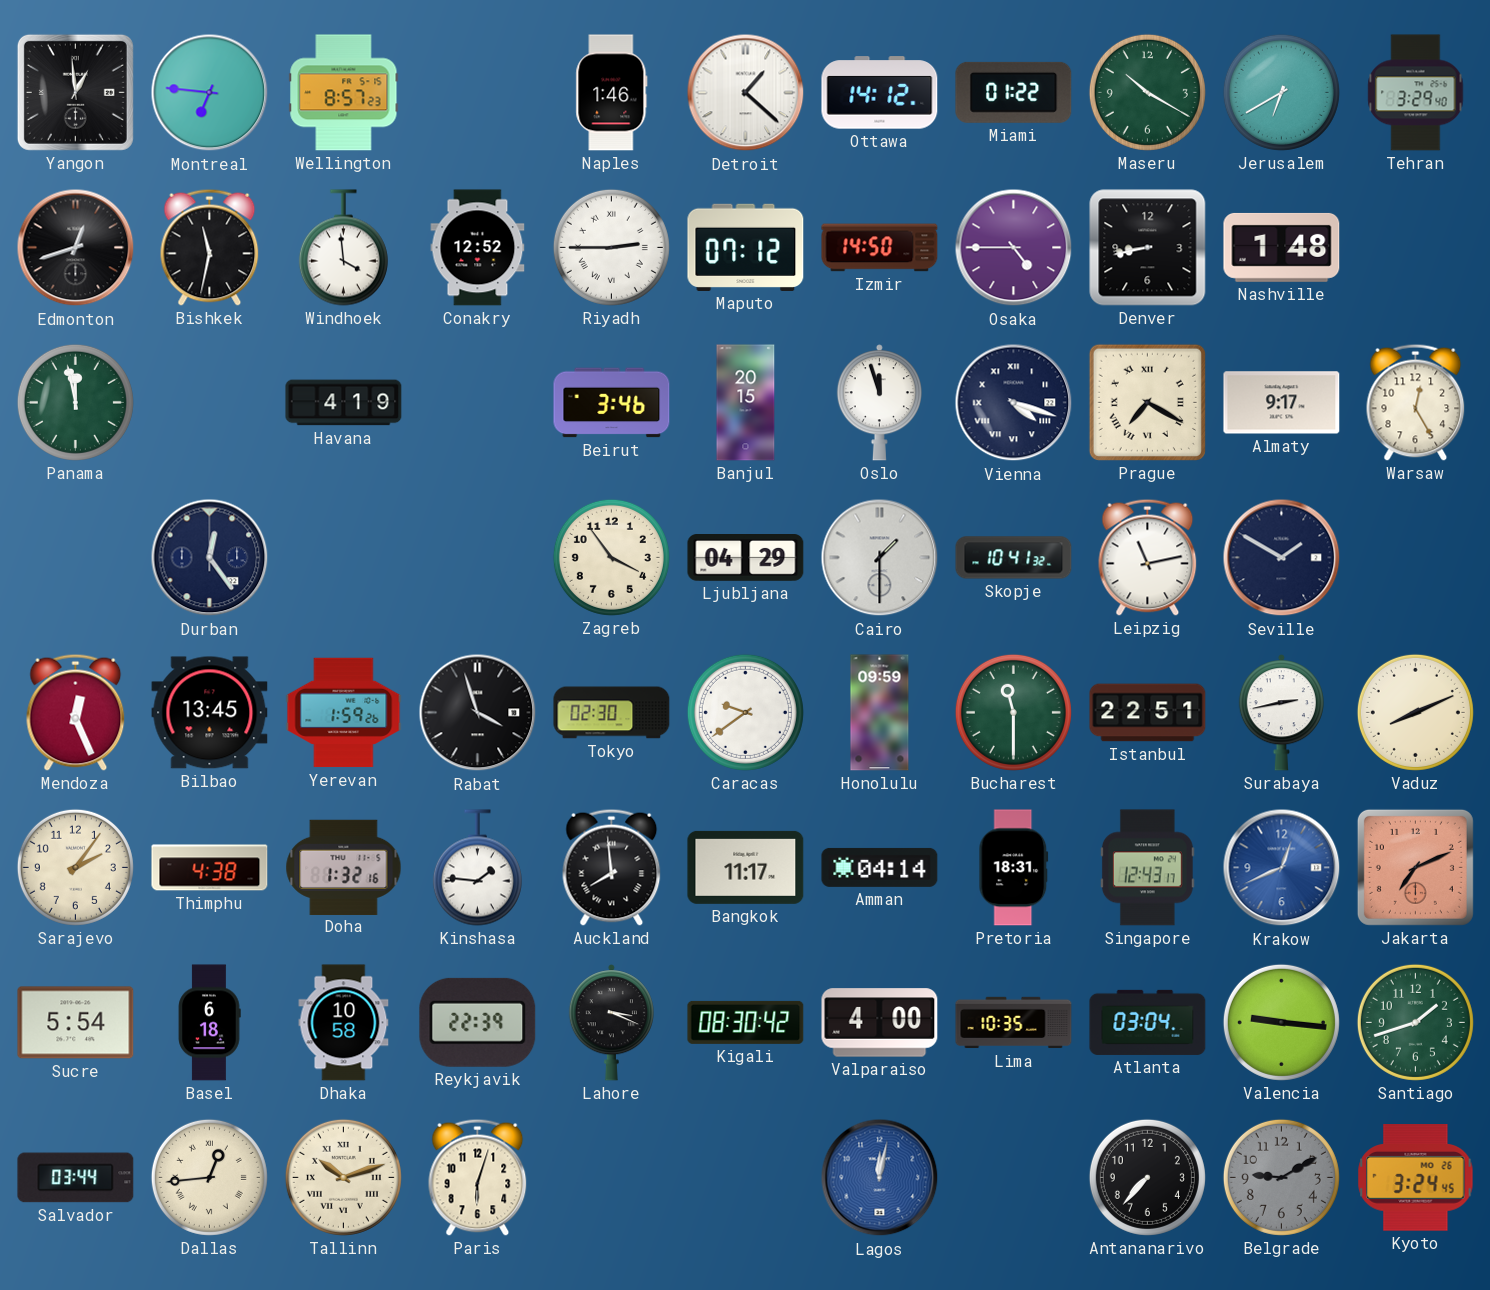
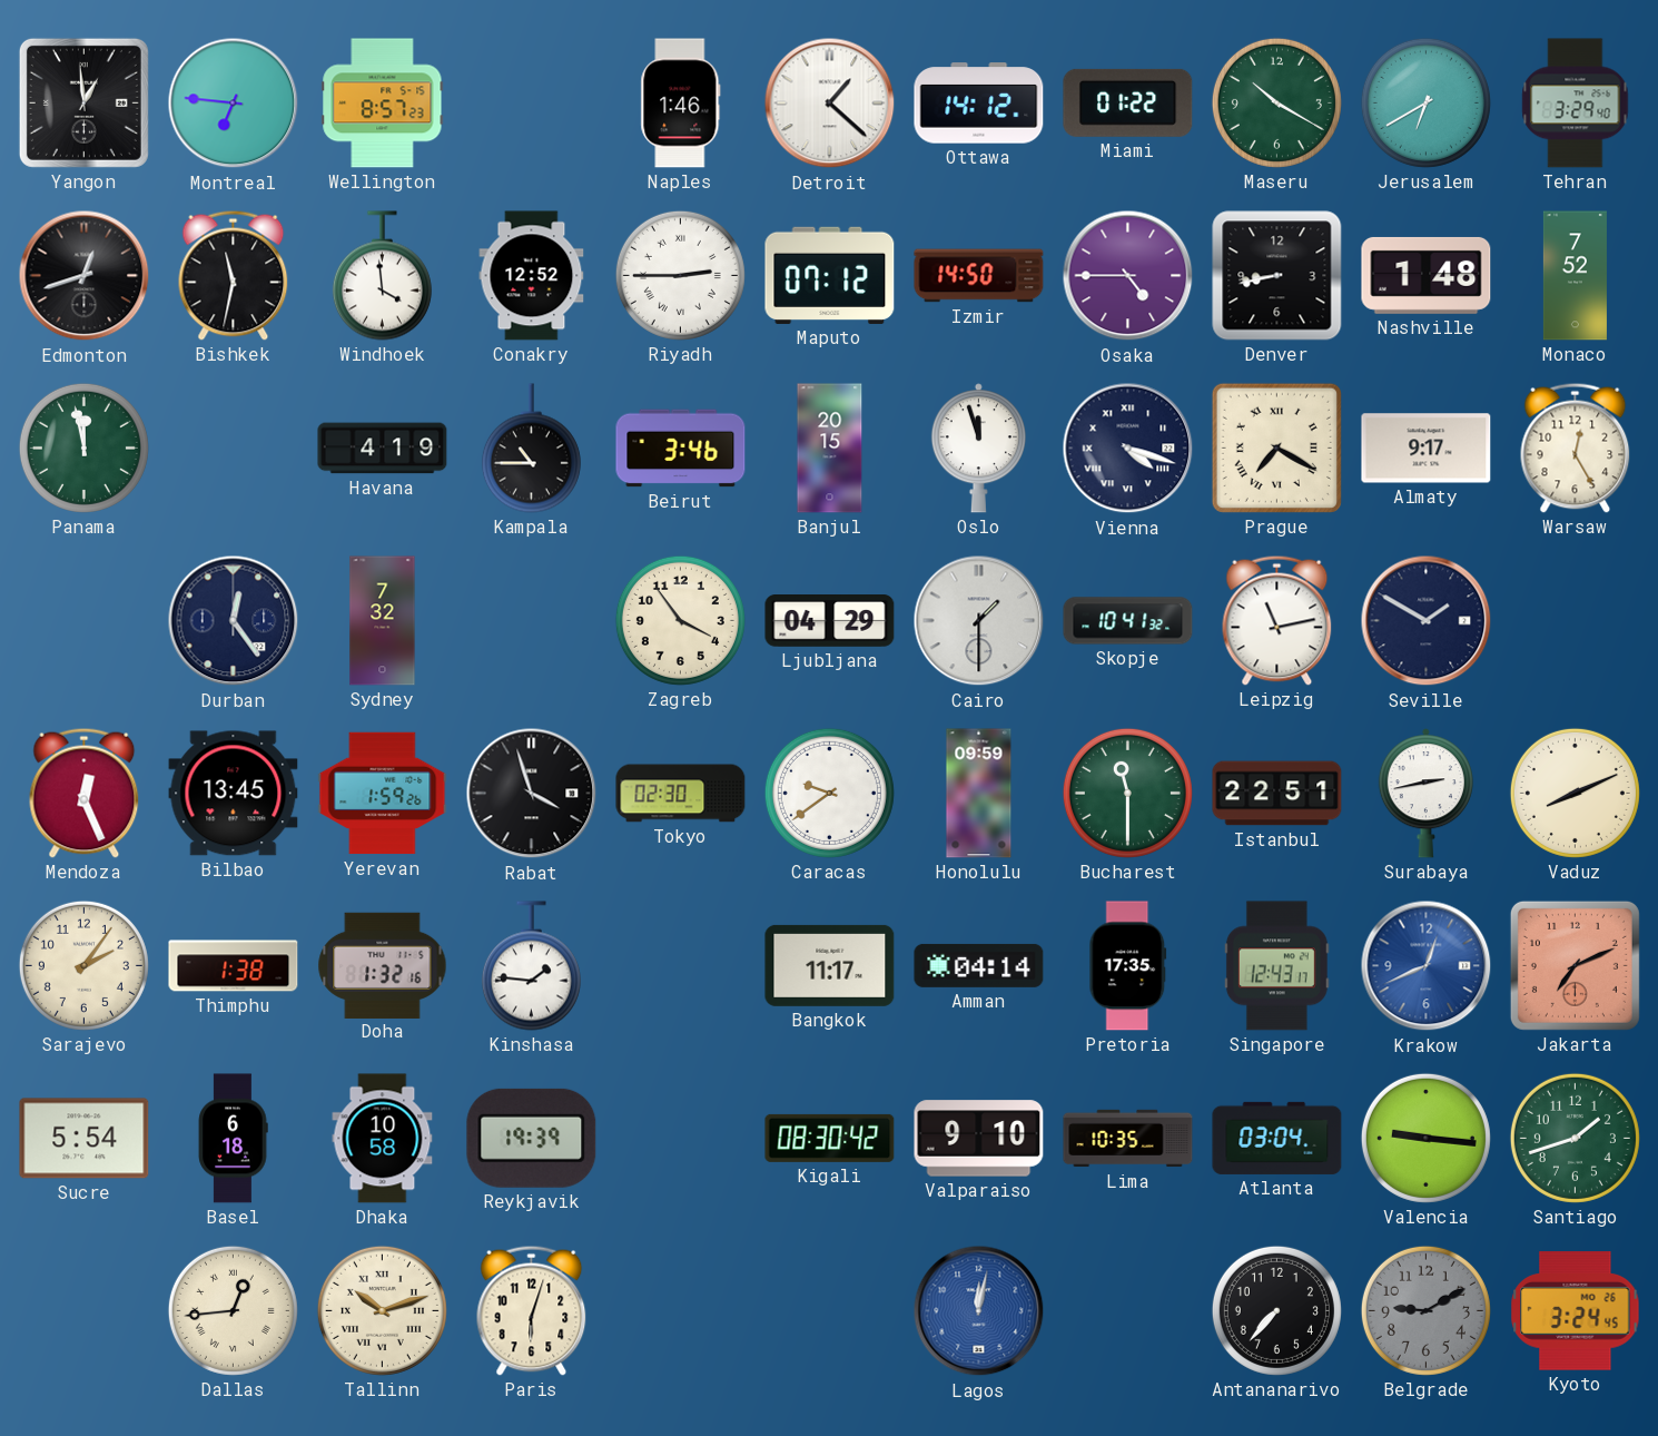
Monaco: none -> 7:52
Kampala: none -> 10:45
Sydney: none -> 7:32
Thimphu: 4:38 -> 1:38
Auckland: 7:59 -> none
Pretoria: 18:31 -> 17:35
Reykjavik: 22:39 -> 19:39
Lahore: 3:19 -> none
Valparaiso: 4:00 -> 9:10
Salvador: 03:44 -> none
